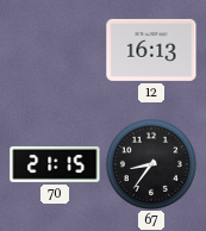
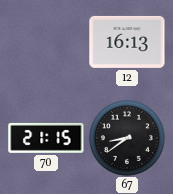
67: 8:36 -> 8:39
